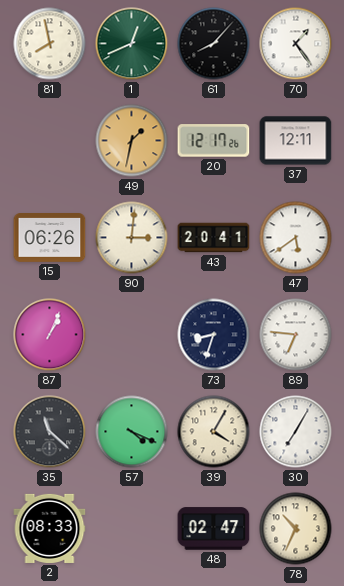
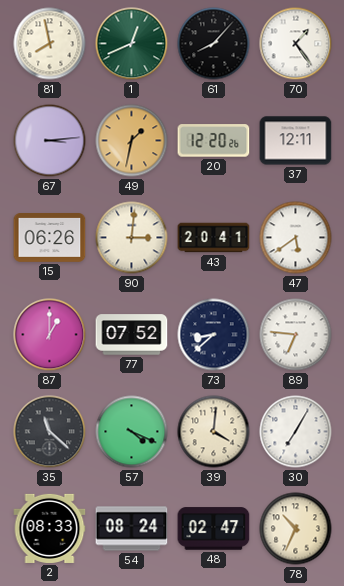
67: none -> 3:14
20: 12:17 -> 12:20
87: 1:04 -> 1:00
77: none -> 07:52
73: 8:33 -> 8:38
39: 4:05 -> 4:01
54: none -> 08:24
